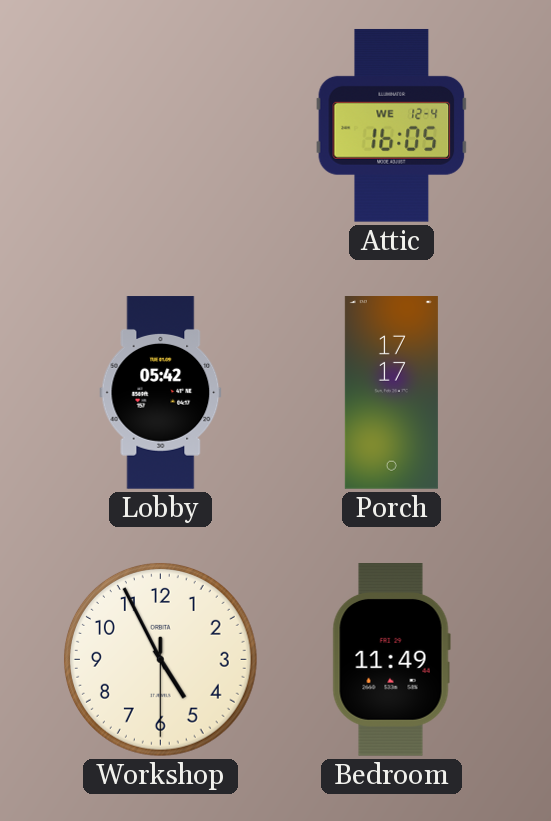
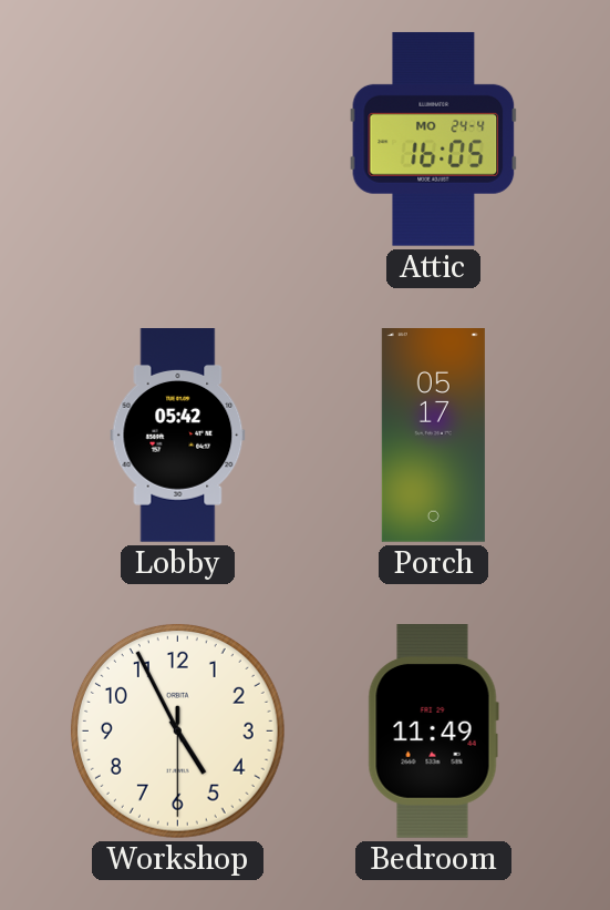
Attic date: WE 12-4 -> MO 24-4
Porch: 17:17 -> 05:17
